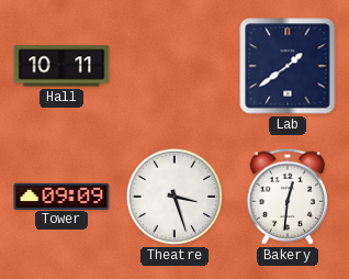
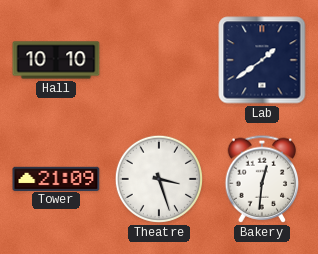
Hall: 10:11 -> 10:10
Tower: 09:09 -> 21:09
